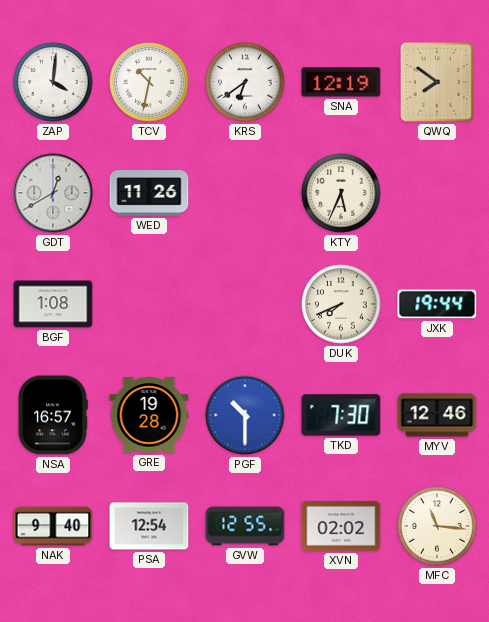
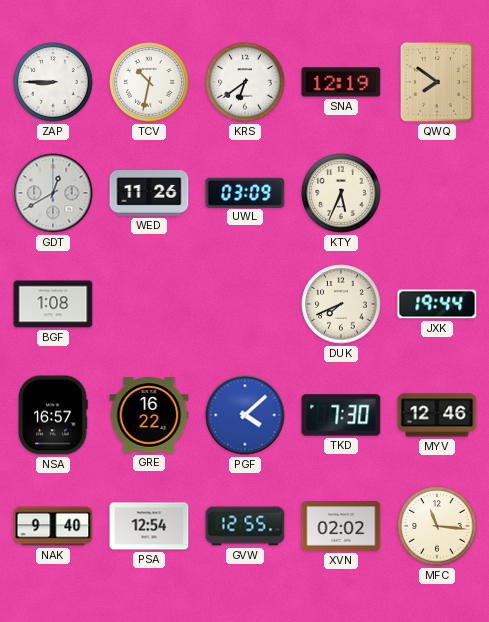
ZAP: 4:01 -> 8:45
UWL: none -> 03:09
GRE: 19:28 -> 16:22
PGF: 10:30 -> 4:08
